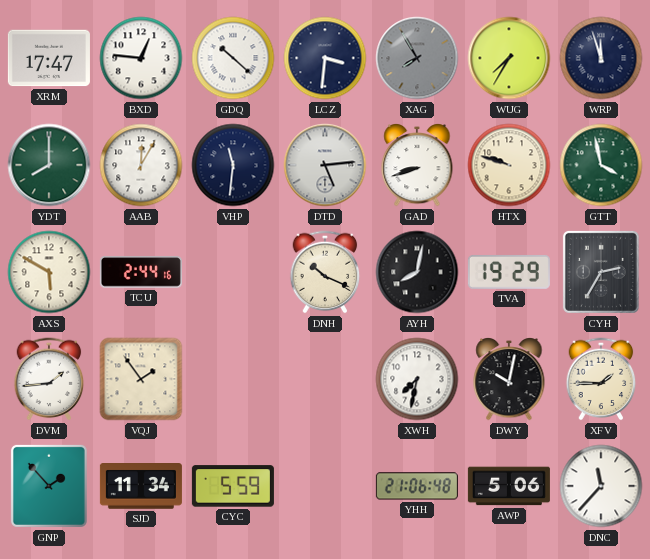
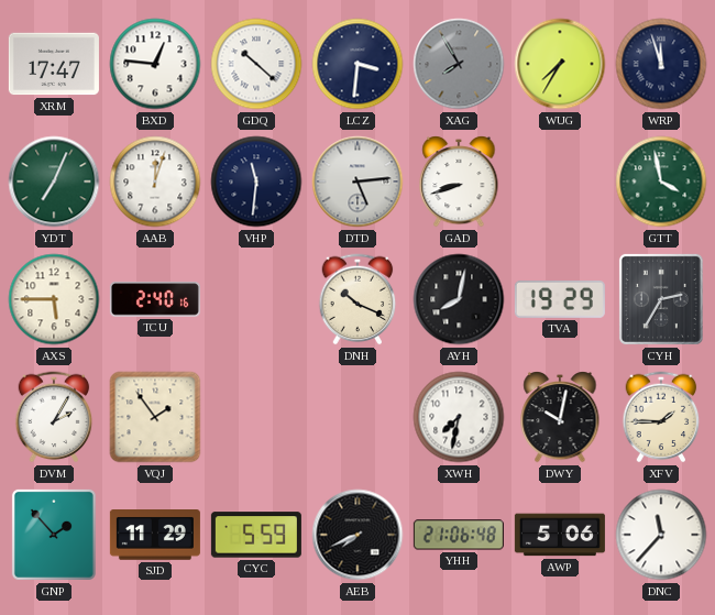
YDT: 8:00 -> 7:04
AAB: 12:05 -> 12:03
HTX: 9:48 -> none
AXS: 5:50 -> 5:45
TCU: 2:44 -> 2:40
DVM: 1:44 -> 2:05
SJD: 11:34 -> 11:29
AEB: none -> 7:41
